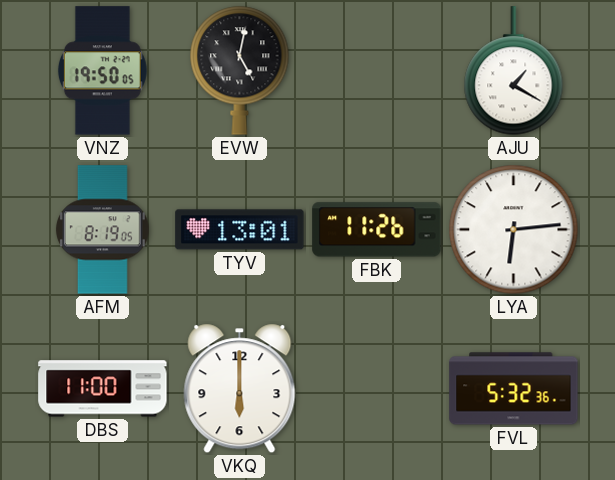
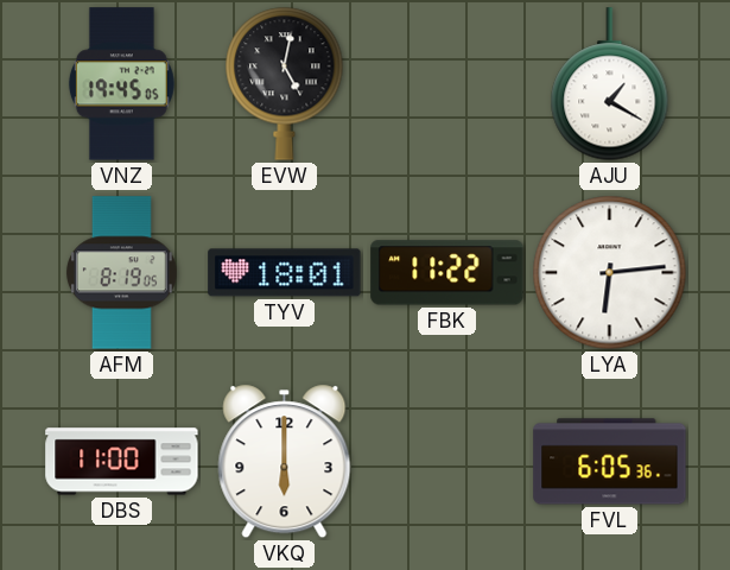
VNZ: 19:50 -> 19:45
TYV: 13:01 -> 18:01
FBK: 11:26 -> 11:22
FVL: 5:32 -> 6:05
